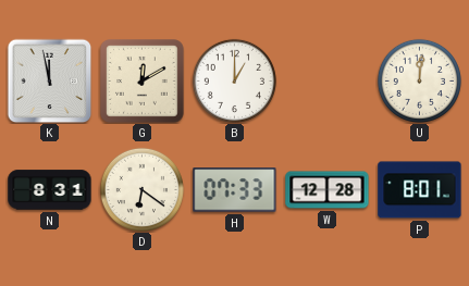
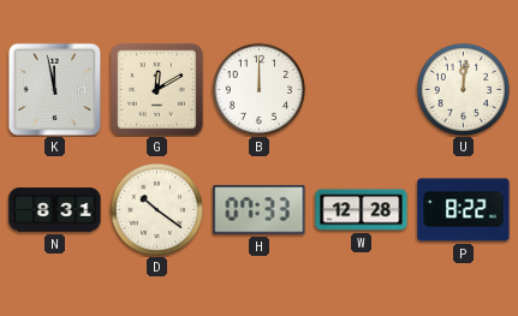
B: 1:00 -> 12:00
D: 6:21 -> 10:21
P: 8:01 -> 8:22
